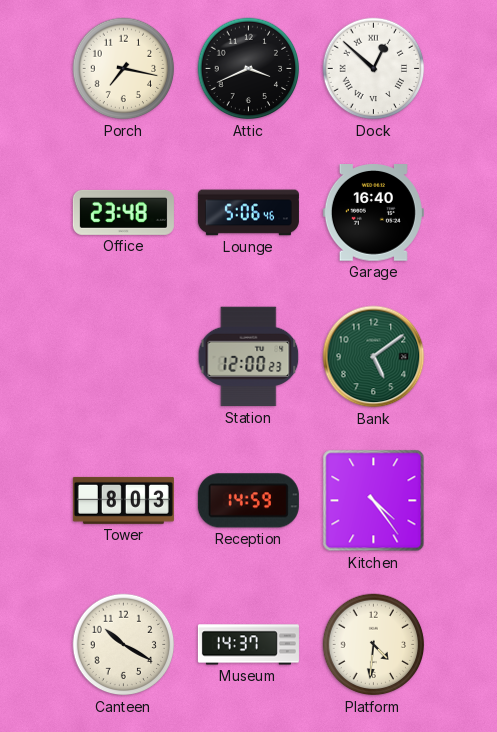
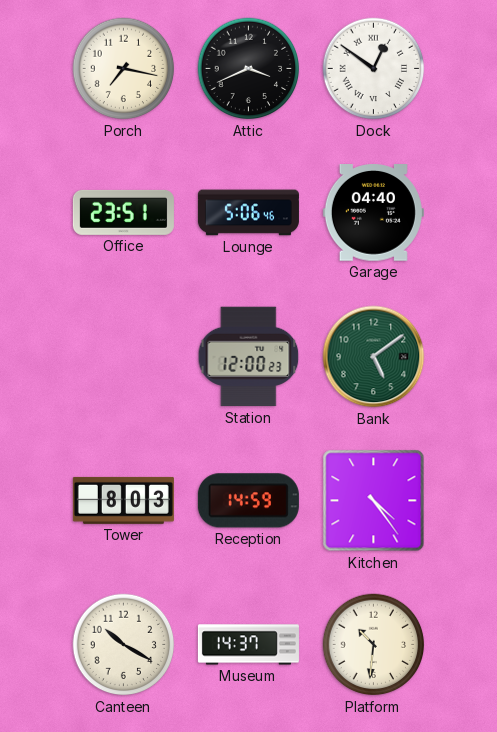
Dock: 12:52 -> 12:51
Office: 23:48 -> 23:51
Garage: 16:40 -> 04:40
Platform: 4:31 -> 10:31
